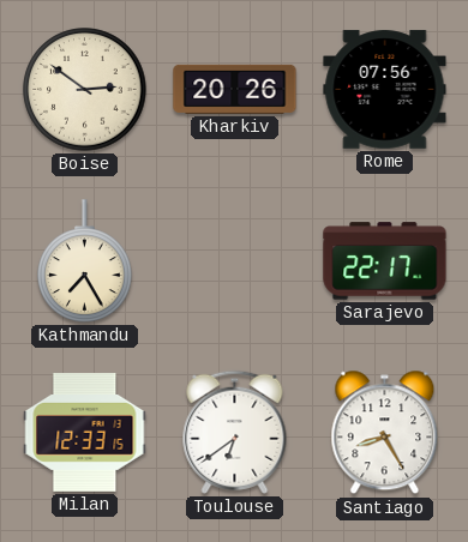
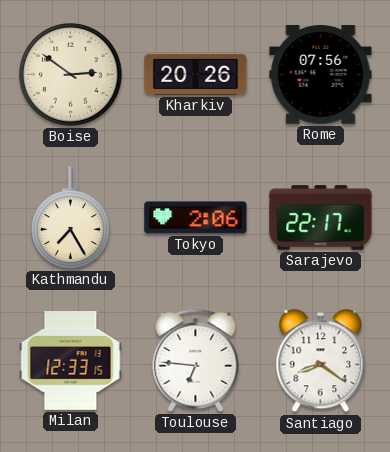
Tokyo: none -> 2:06
Toulouse: 6:39 -> 6:46
Santiago: 8:25 -> 8:21
